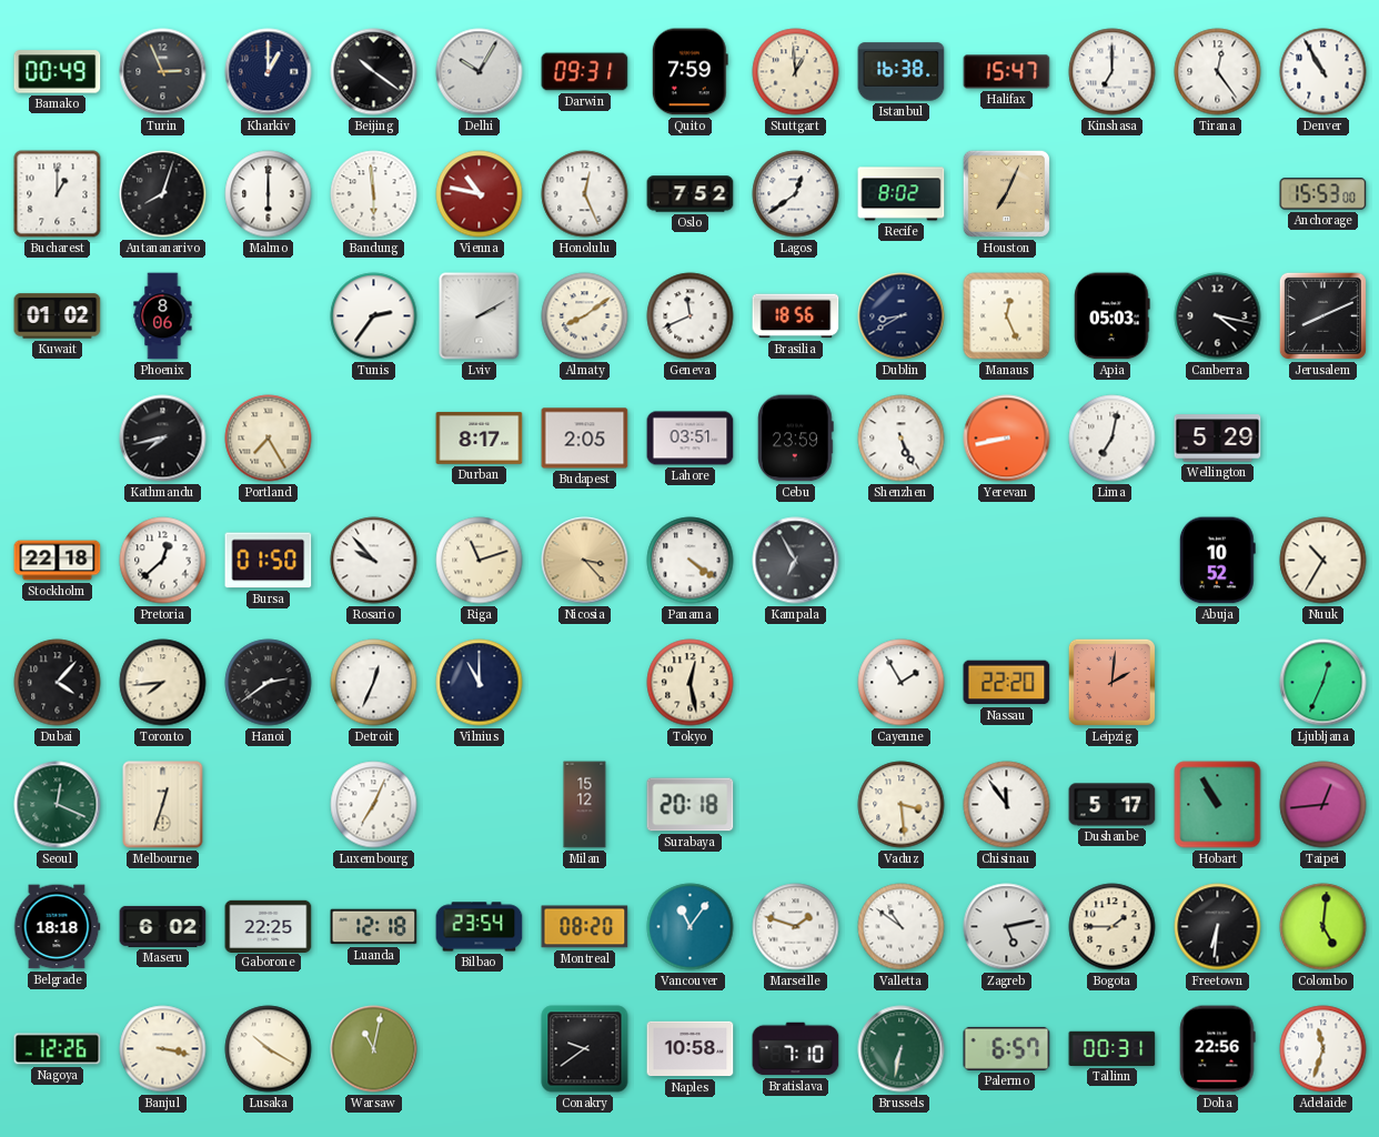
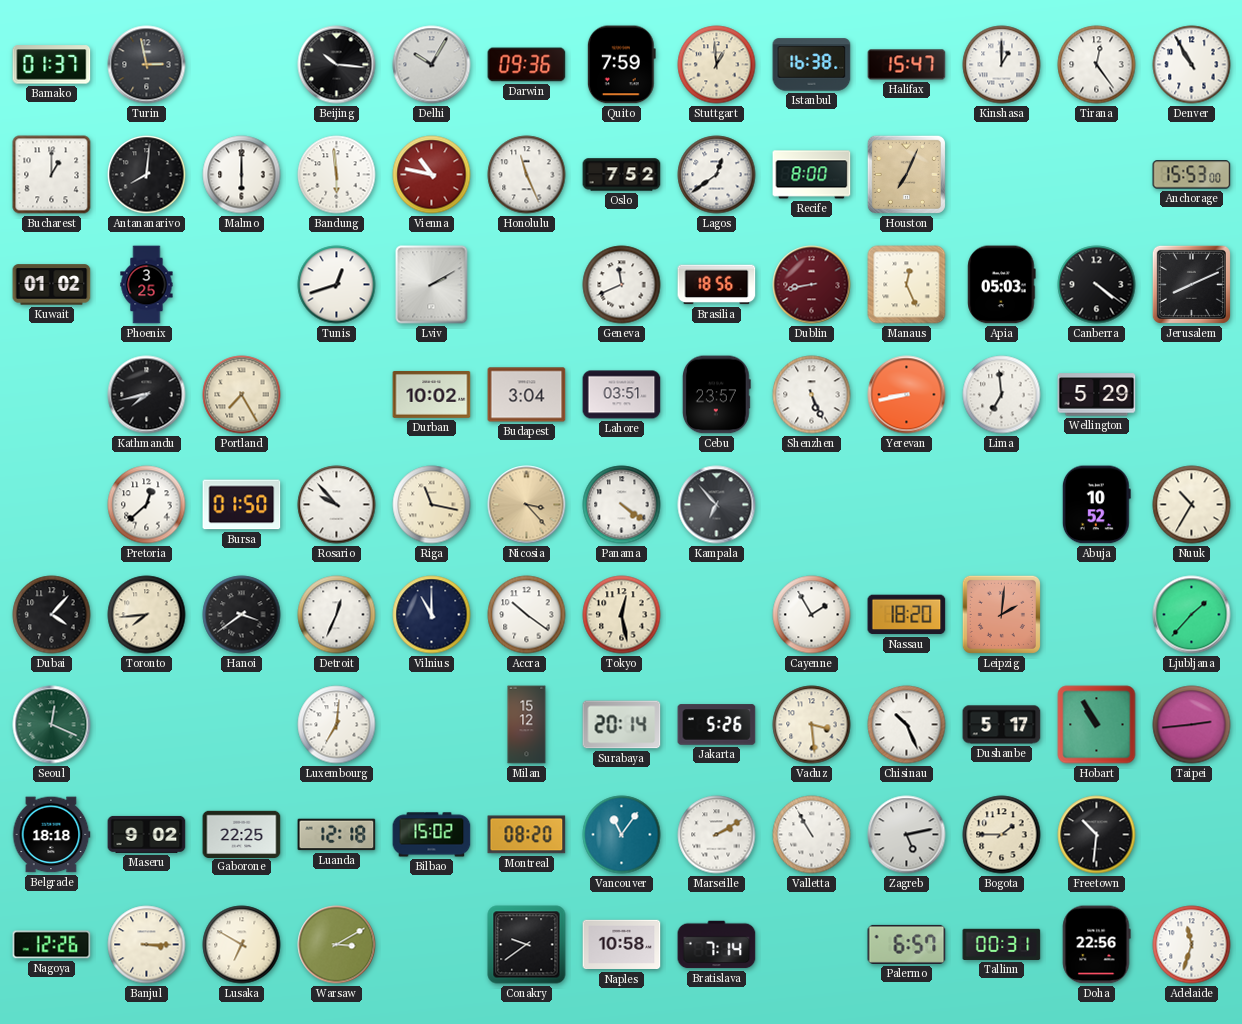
Bamako: 00:49 -> 01:37
Turin: 2:56 -> 2:58
Kharkiv: 1:00 -> none
Beijing: 10:21 -> 10:16
Darwin: 09:31 -> 09:36
Kinshasa: 7:00 -> 1:00
Antananarivo: 8:03 -> 8:01
Honolulu: 12:26 -> 11:26
Recife: 8:02 -> 8:00
Phoenix: 8:06 -> 3:25
Tunis: 2:36 -> 12:42
Almaty: 8:09 -> none
Dublin: 8:40 -> 8:43
Dublin dial: navy -> burgundy
Canberra: 4:17 -> 4:21
Durban: 8:17 -> 10:02
Budapest: 2:05 -> 3:04
Cebu: 23:59 -> 23:57
Lima: 7:02 -> 6:59
Stockholm: 22:18 -> none
Riga: 11:12 -> 11:17
Kampala: 6:55 -> 6:53
Hanoi: 2:39 -> 3:39
Accra: none -> 10:21
Nassau: 22:20 -> 18:20
Ljubljana: 12:34 -> 1:37
Melbourne: 12:33 -> none
Luxembourg: 7:04 -> 7:01
Surabaya: 20:18 -> 20:14
Jakarta: none -> 5:26
Chisinau: 11:54 -> 10:26
Taipei: 12:44 -> 2:44
Maseru: 6:02 -> 9:02
Bilbao: 23:54 -> 15:02
Marseille: 1:48 -> 2:10
Valletta: 10:51 -> 10:55
Freetown: 6:31 -> 10:31
Colombo: 5:01 -> none
Banjul: 3:17 -> 3:15
Lusaka: 10:20 -> 6:50
Warsaw: 11:02 -> 3:10
Bratislava: 7:10 -> 7:14
Brussels: 6:32 -> none
